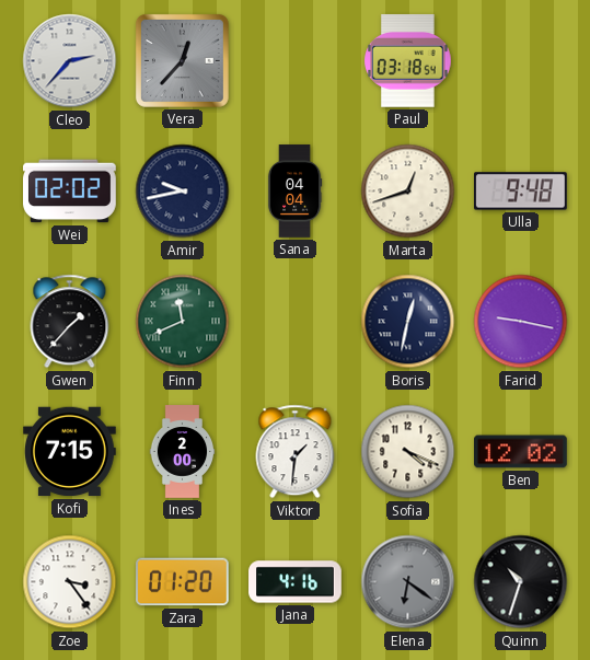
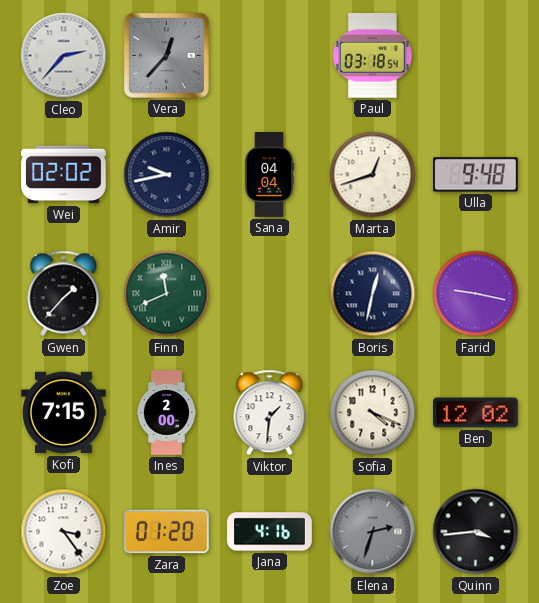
Elena: 6:21 -> 2:33
Quinn: 10:33 -> 3:44
